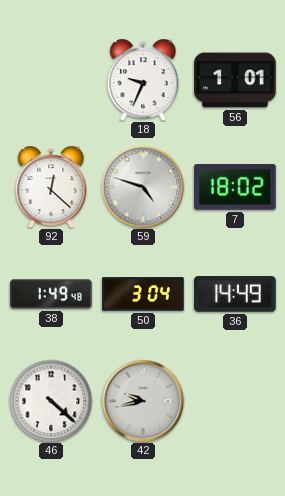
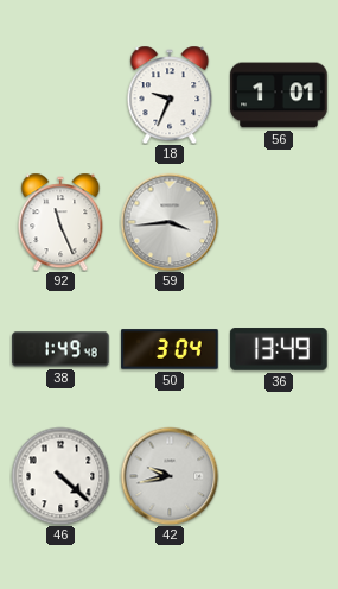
92: 12:22 -> 11:26
59: 4:48 -> 3:44
7: 18:02 -> none
36: 14:49 -> 13:49
